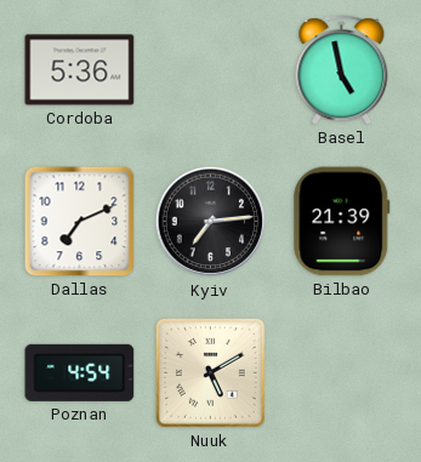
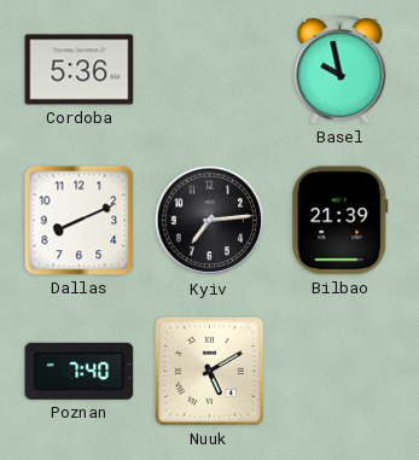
Basel: 4:58 -> 9:58
Dallas: 7:11 -> 8:11
Poznan: 4:54 -> 7:40
